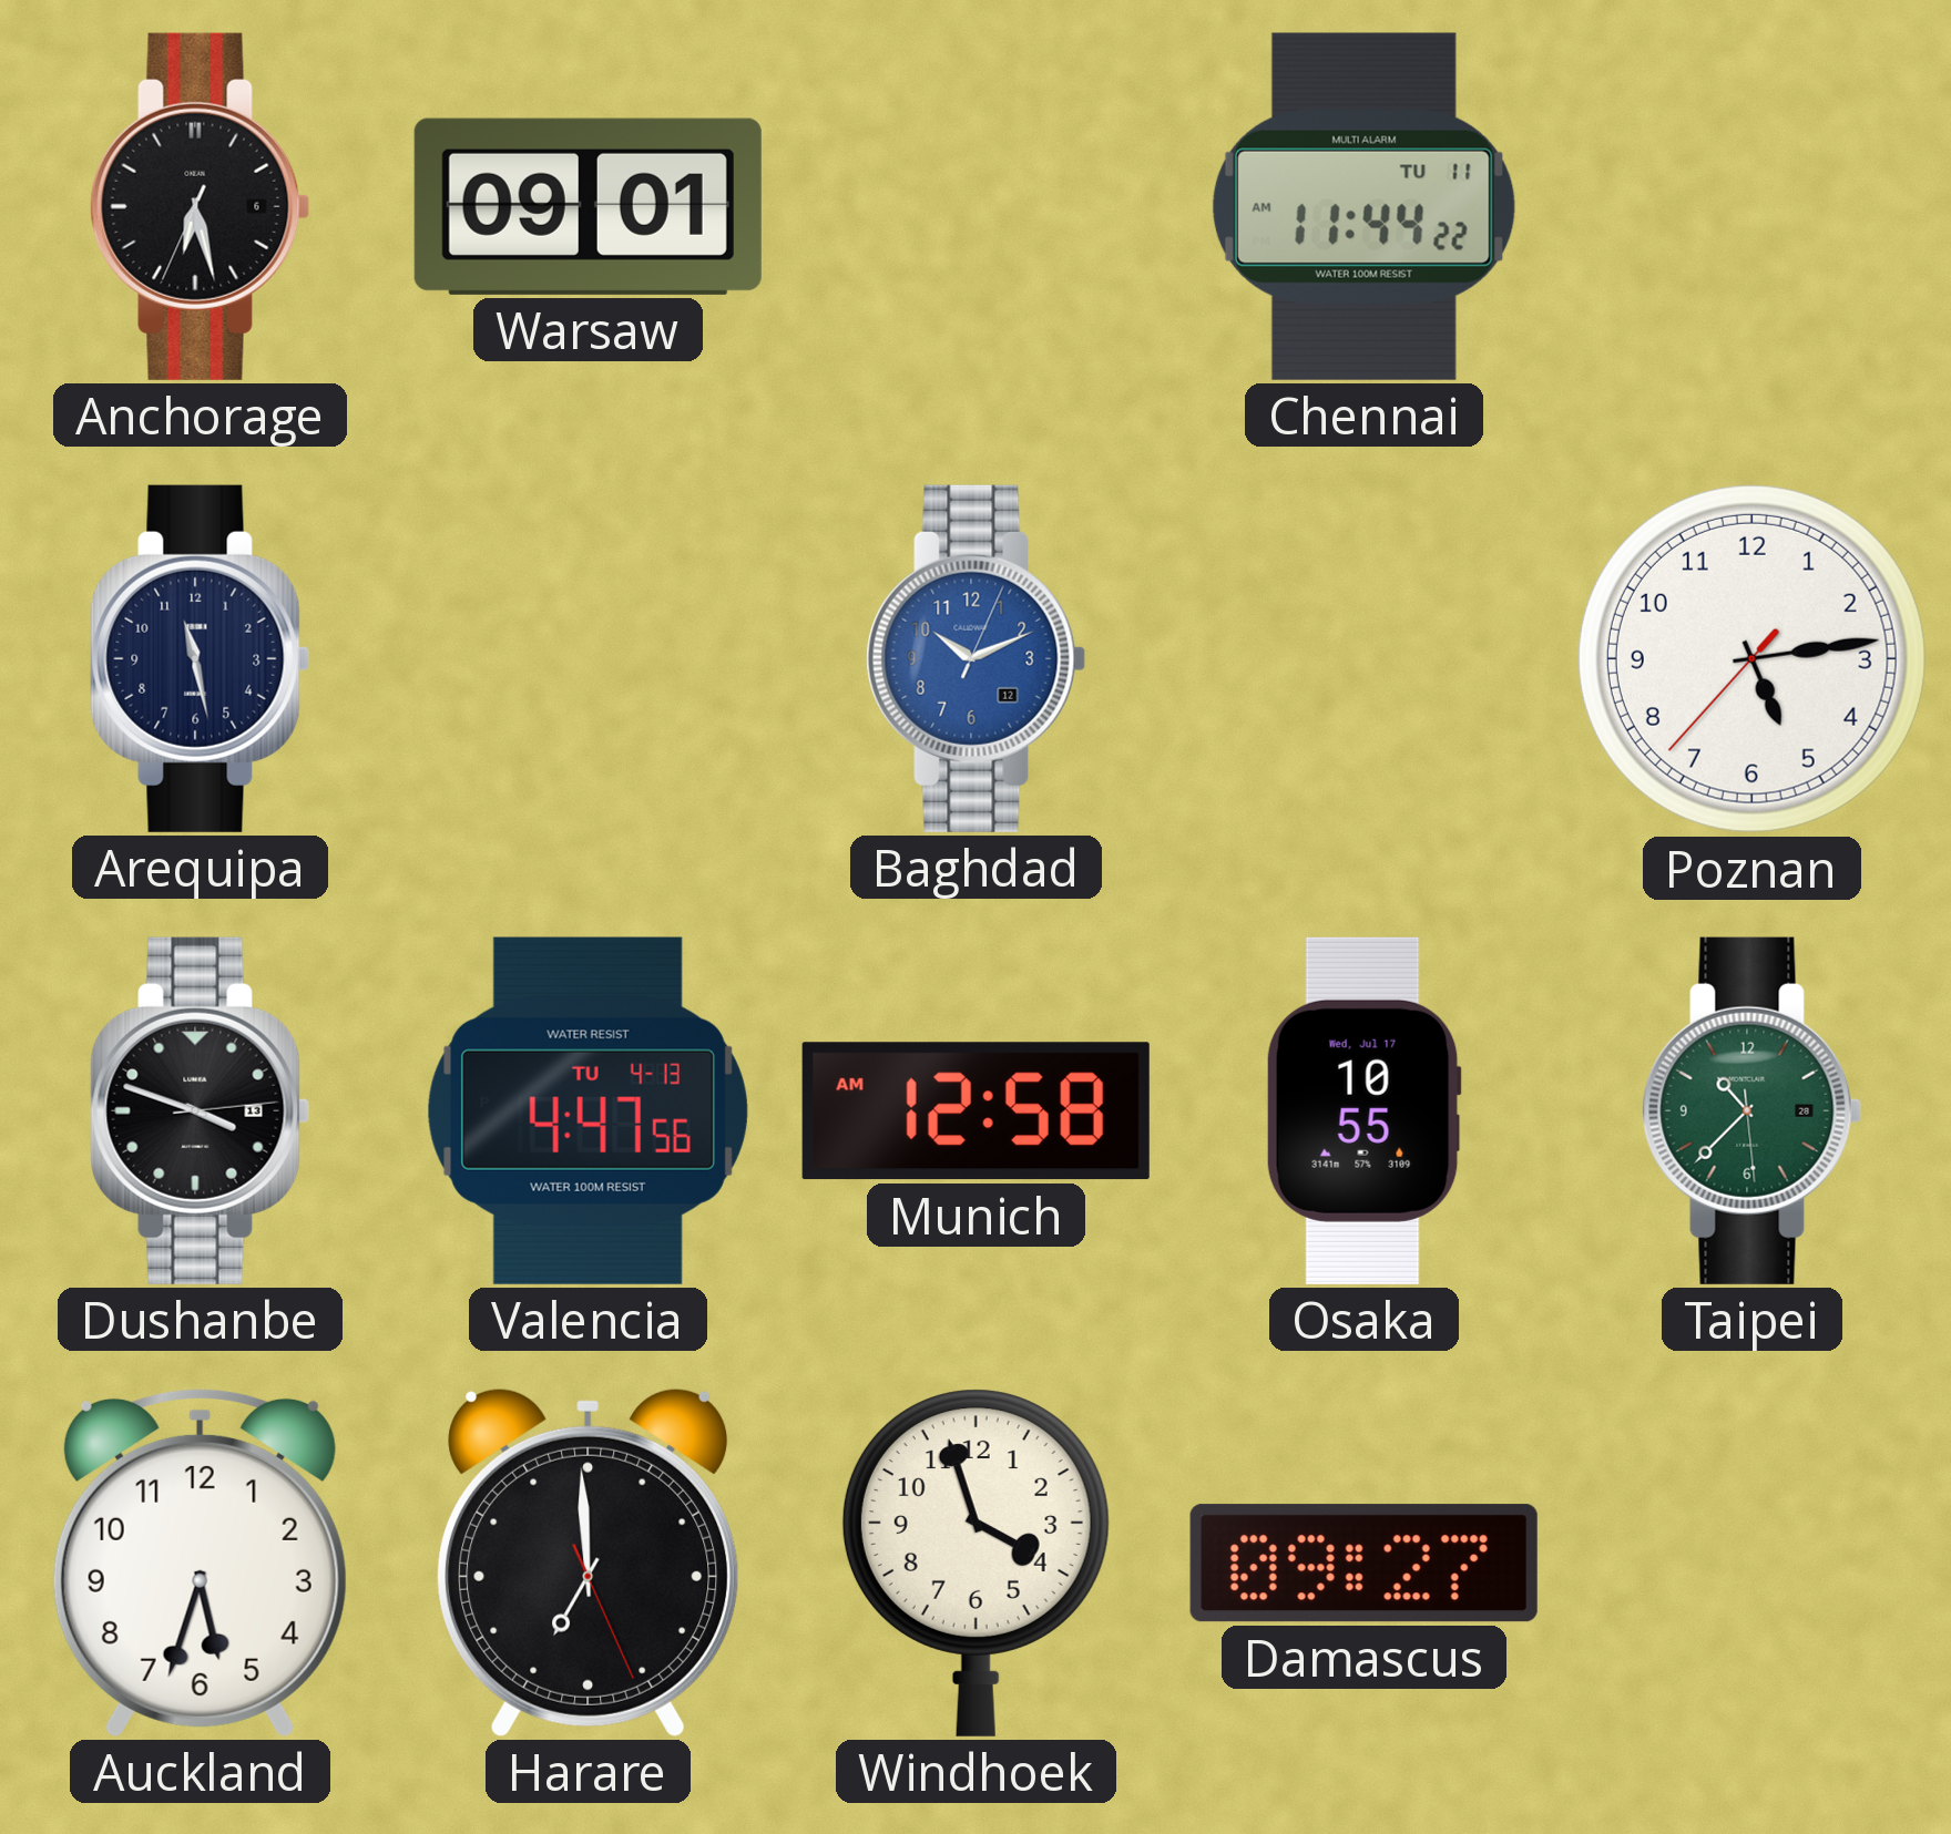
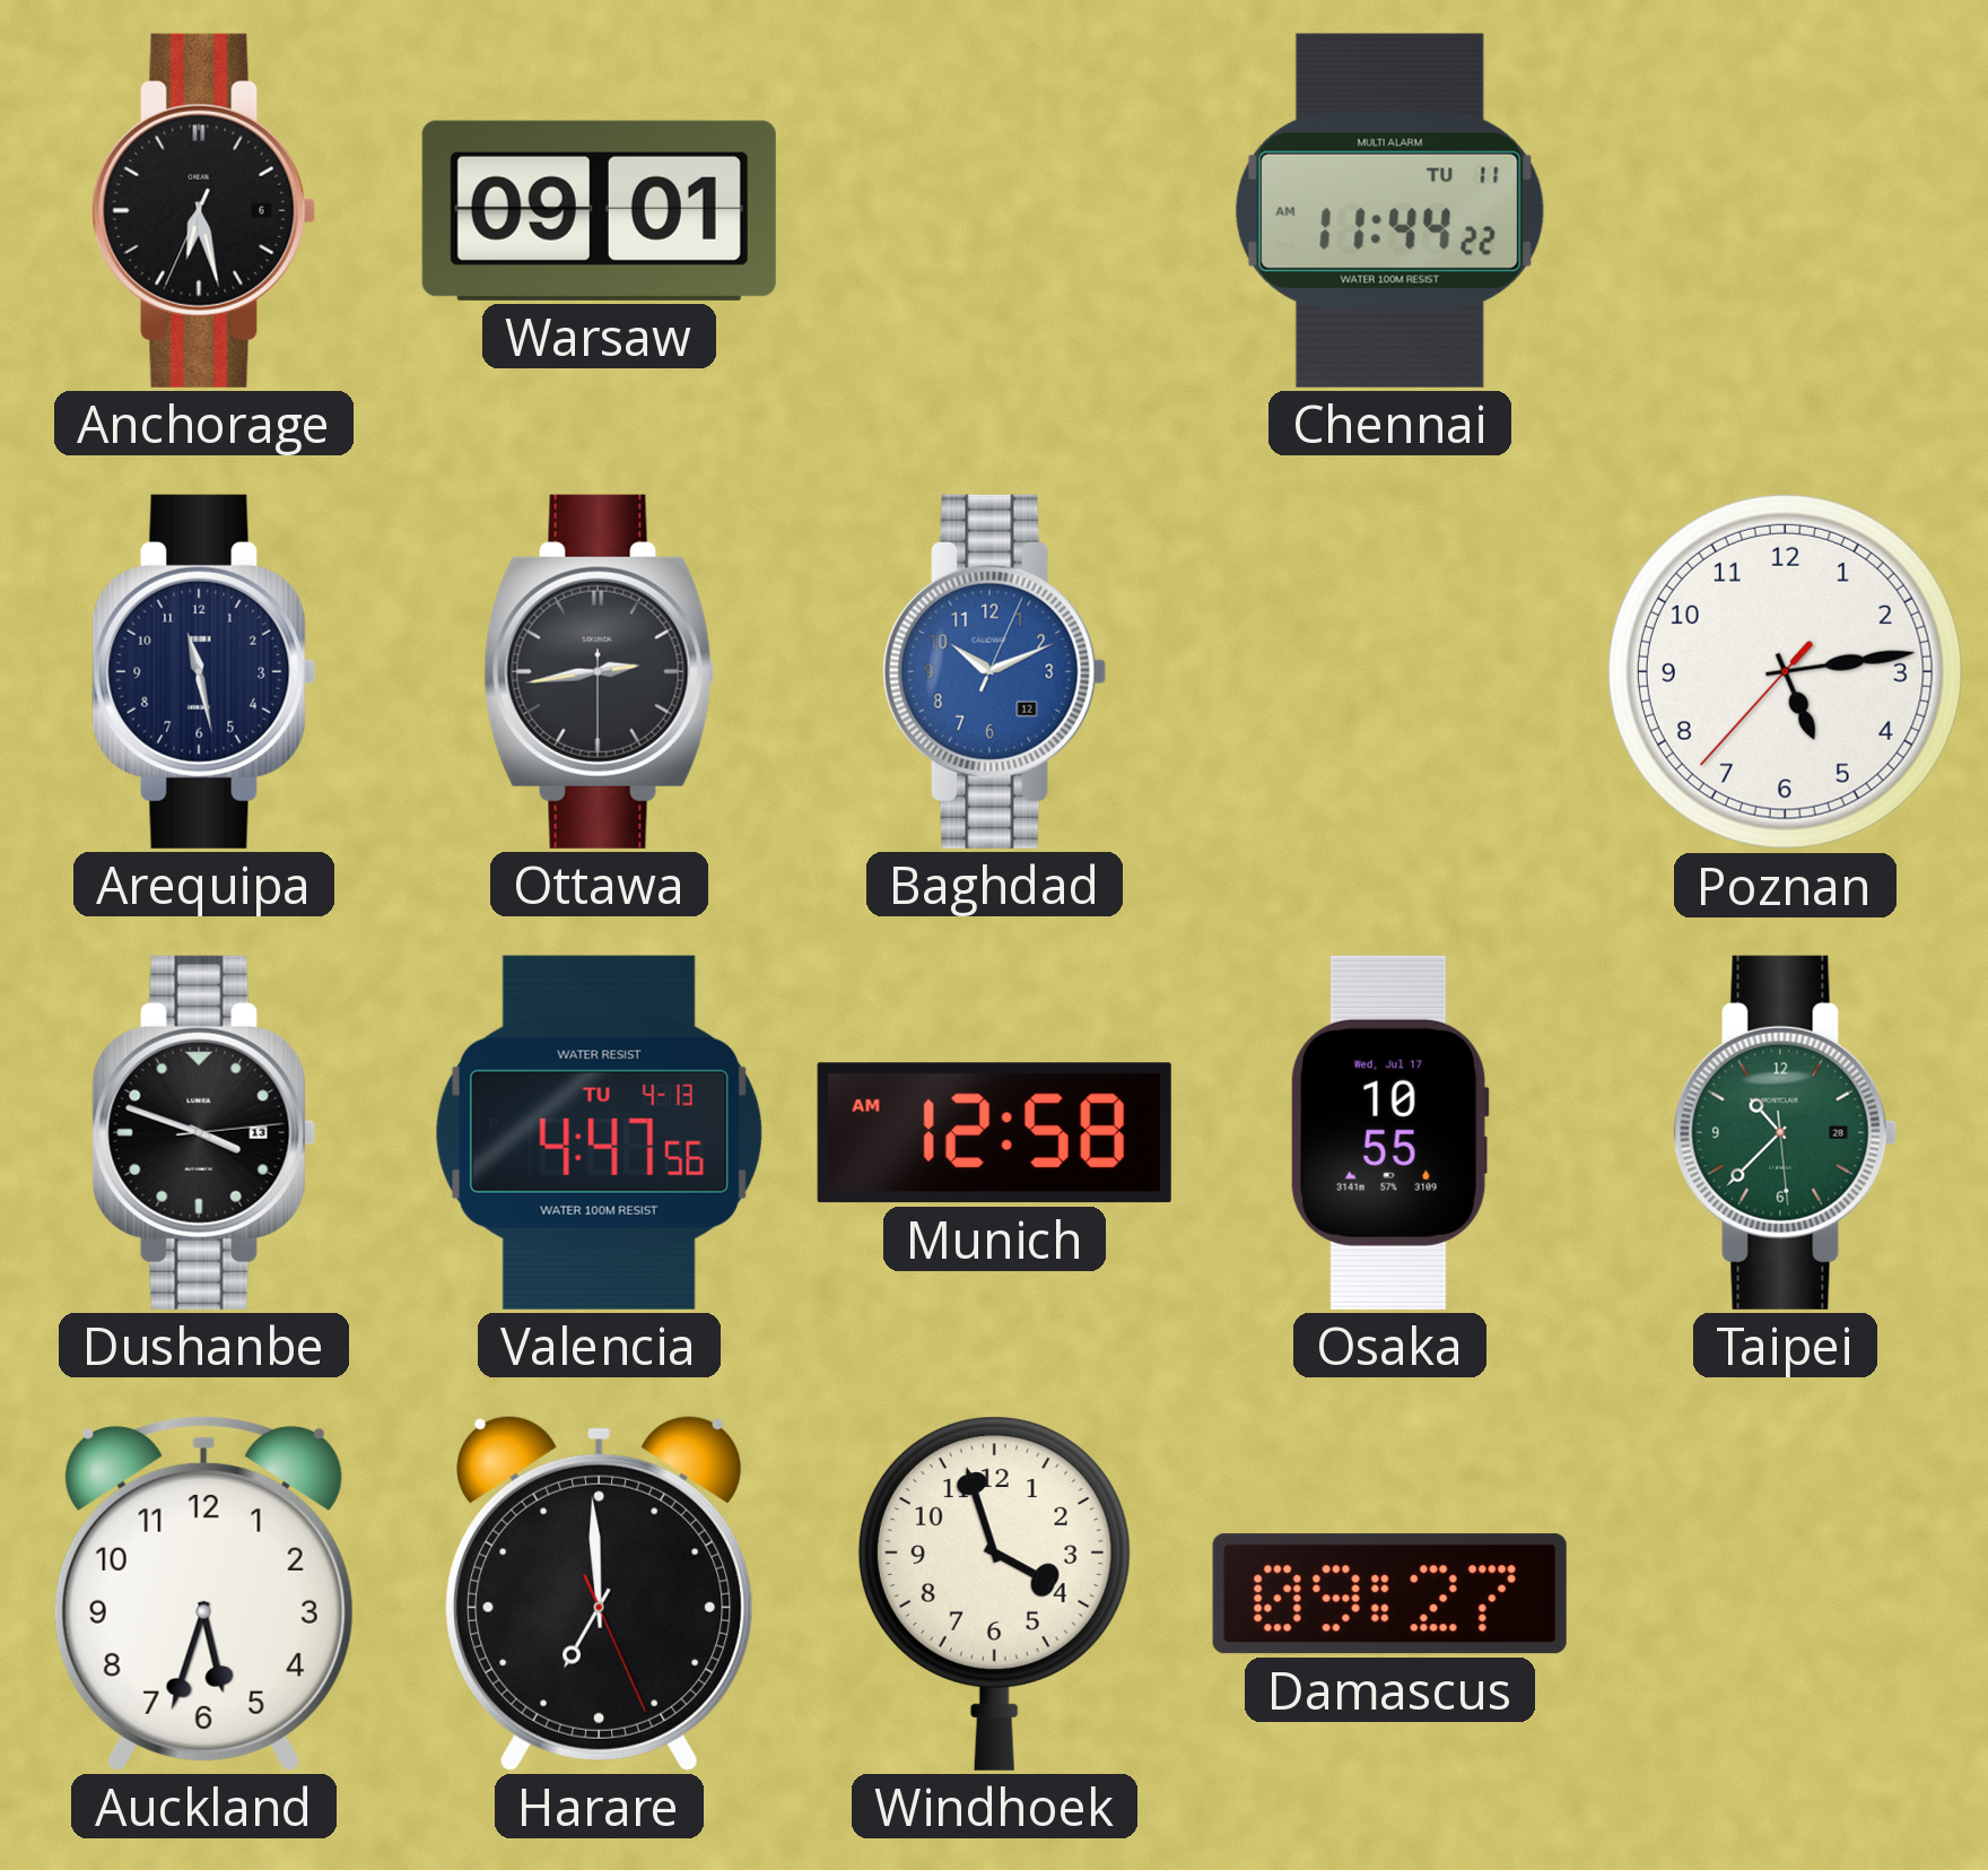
Ottawa: none -> 2:43
